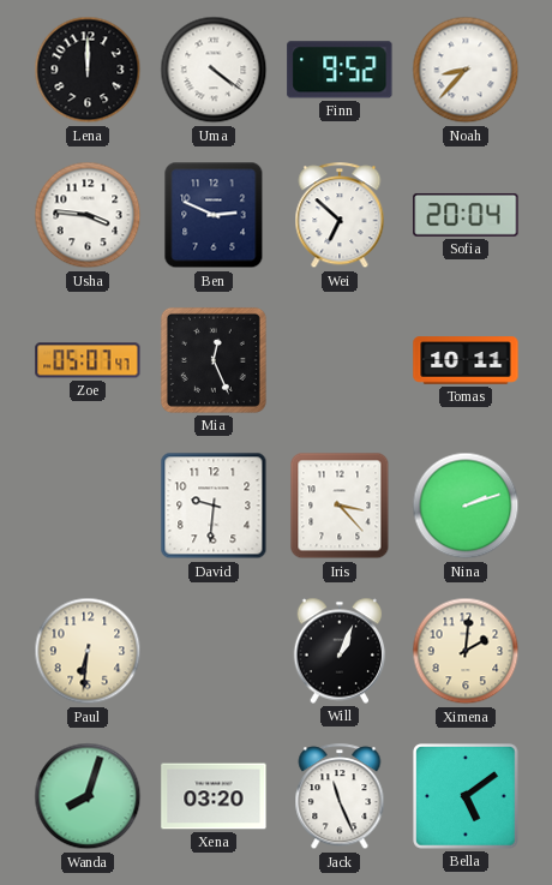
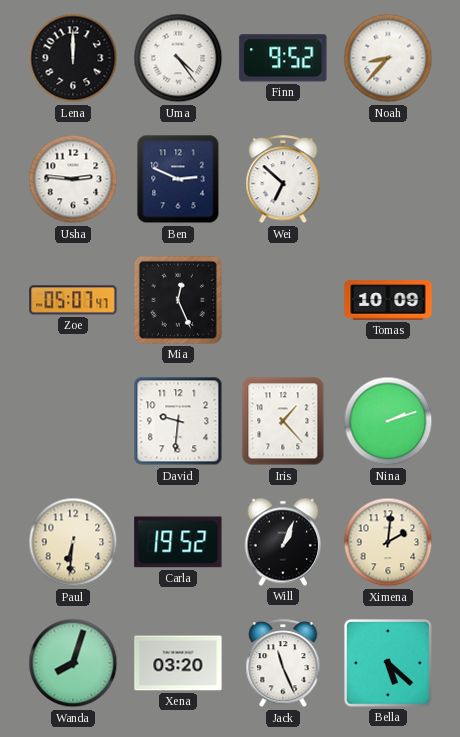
Uma: 4:21 -> 4:24
Usha: 3:46 -> 2:46
Sofia: 20:04 -> none
Tomas: 10:11 -> 10:09
Iris: 3:23 -> 1:23
Carla: none -> 19:52
Bella: 5:09 -> 5:22
